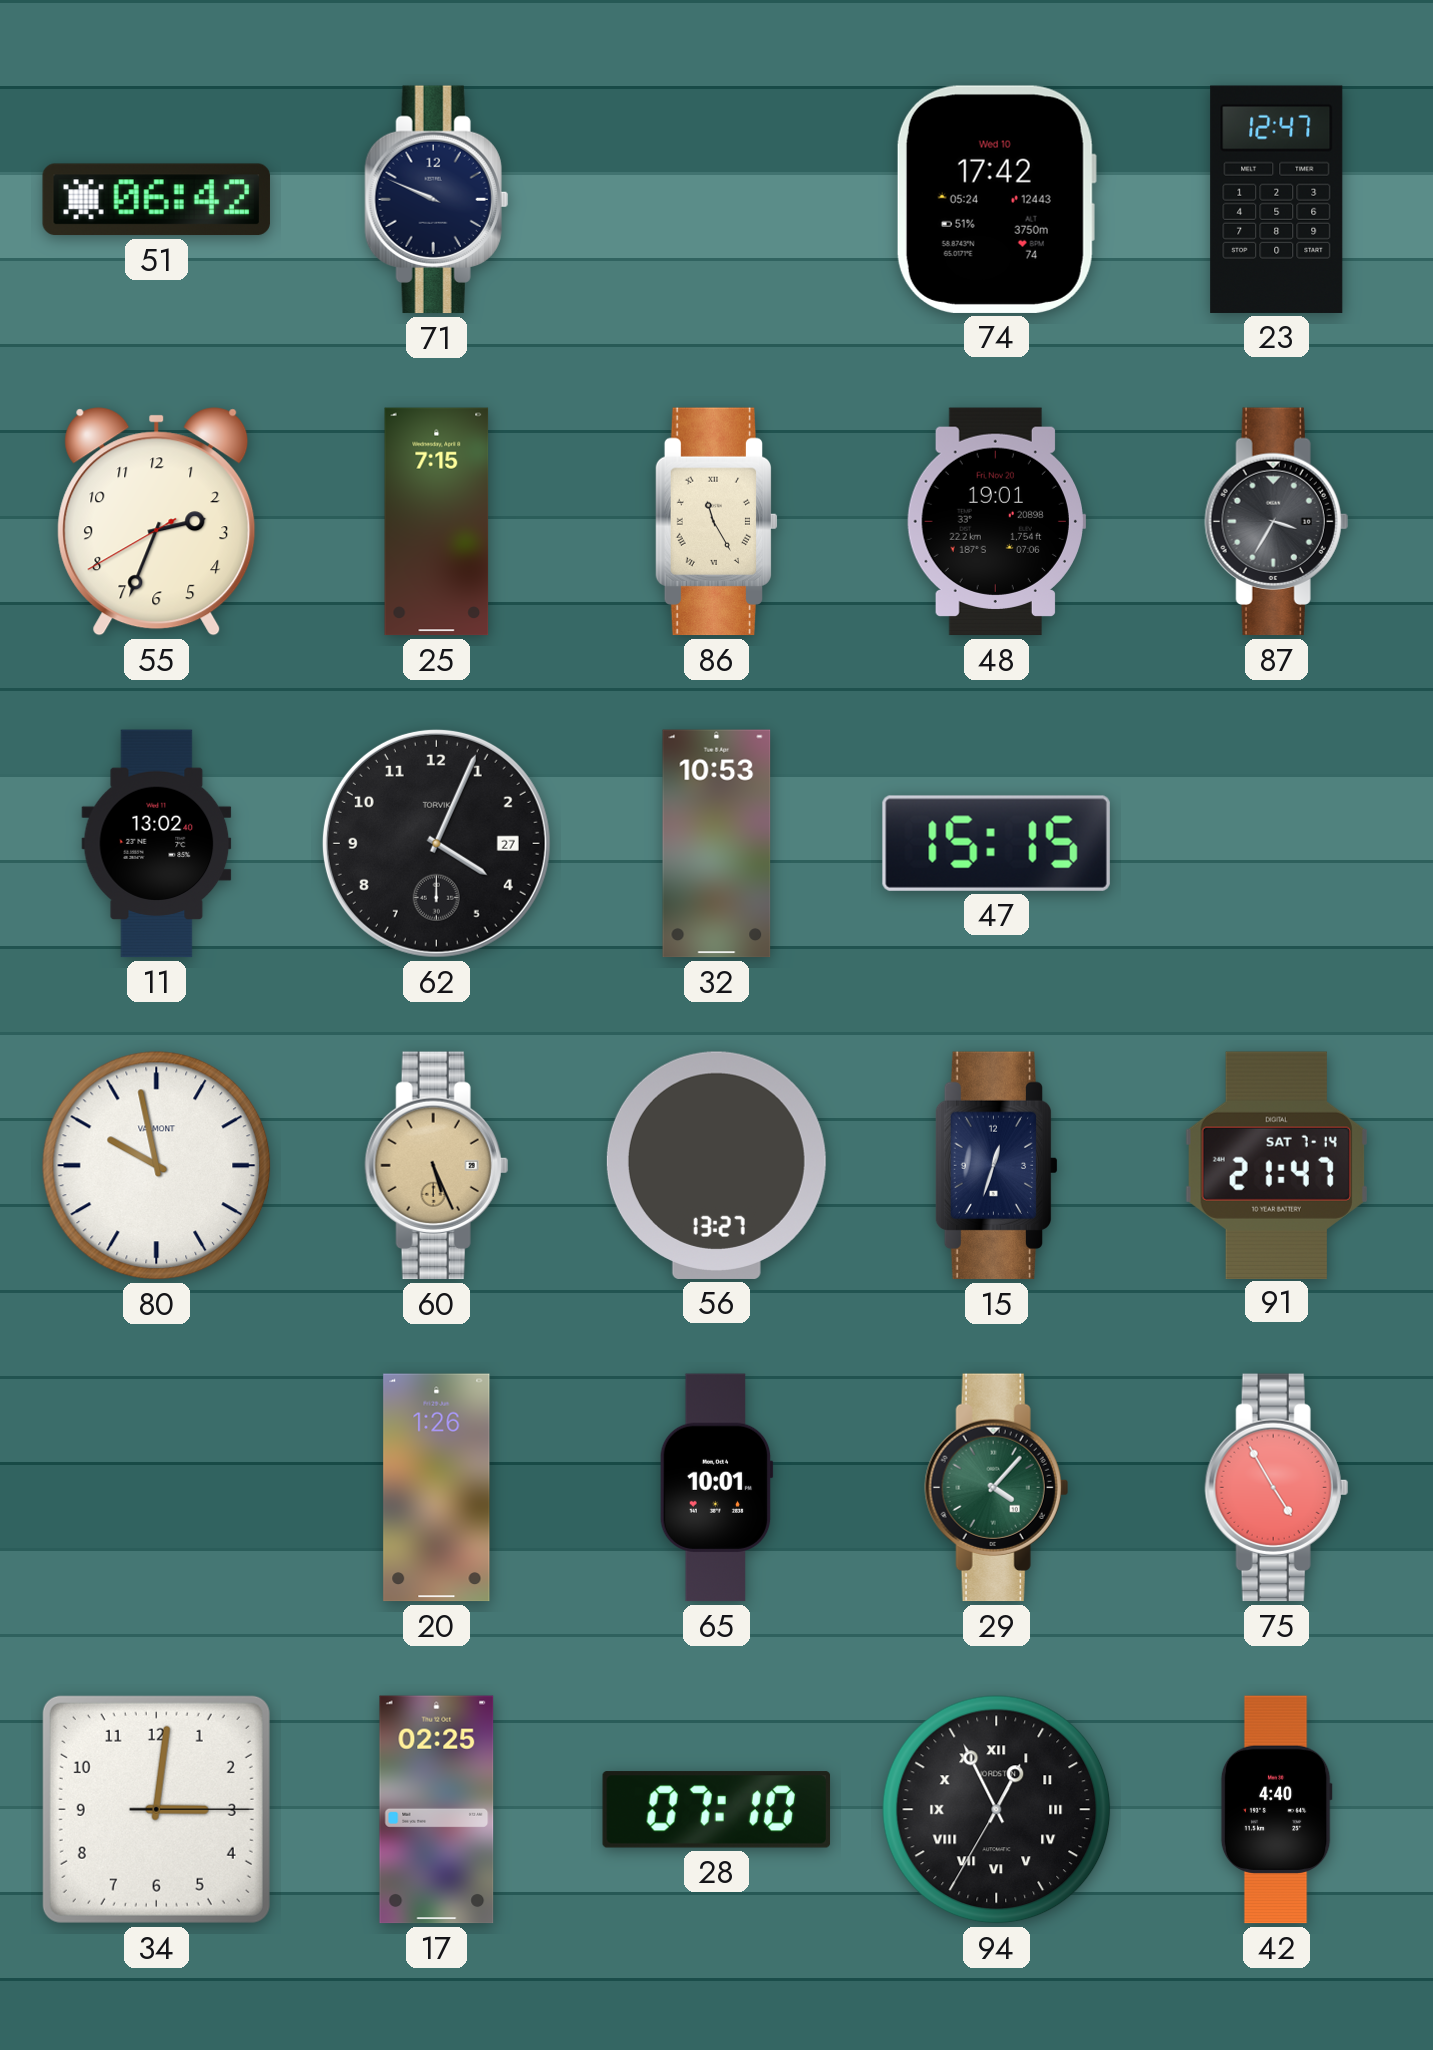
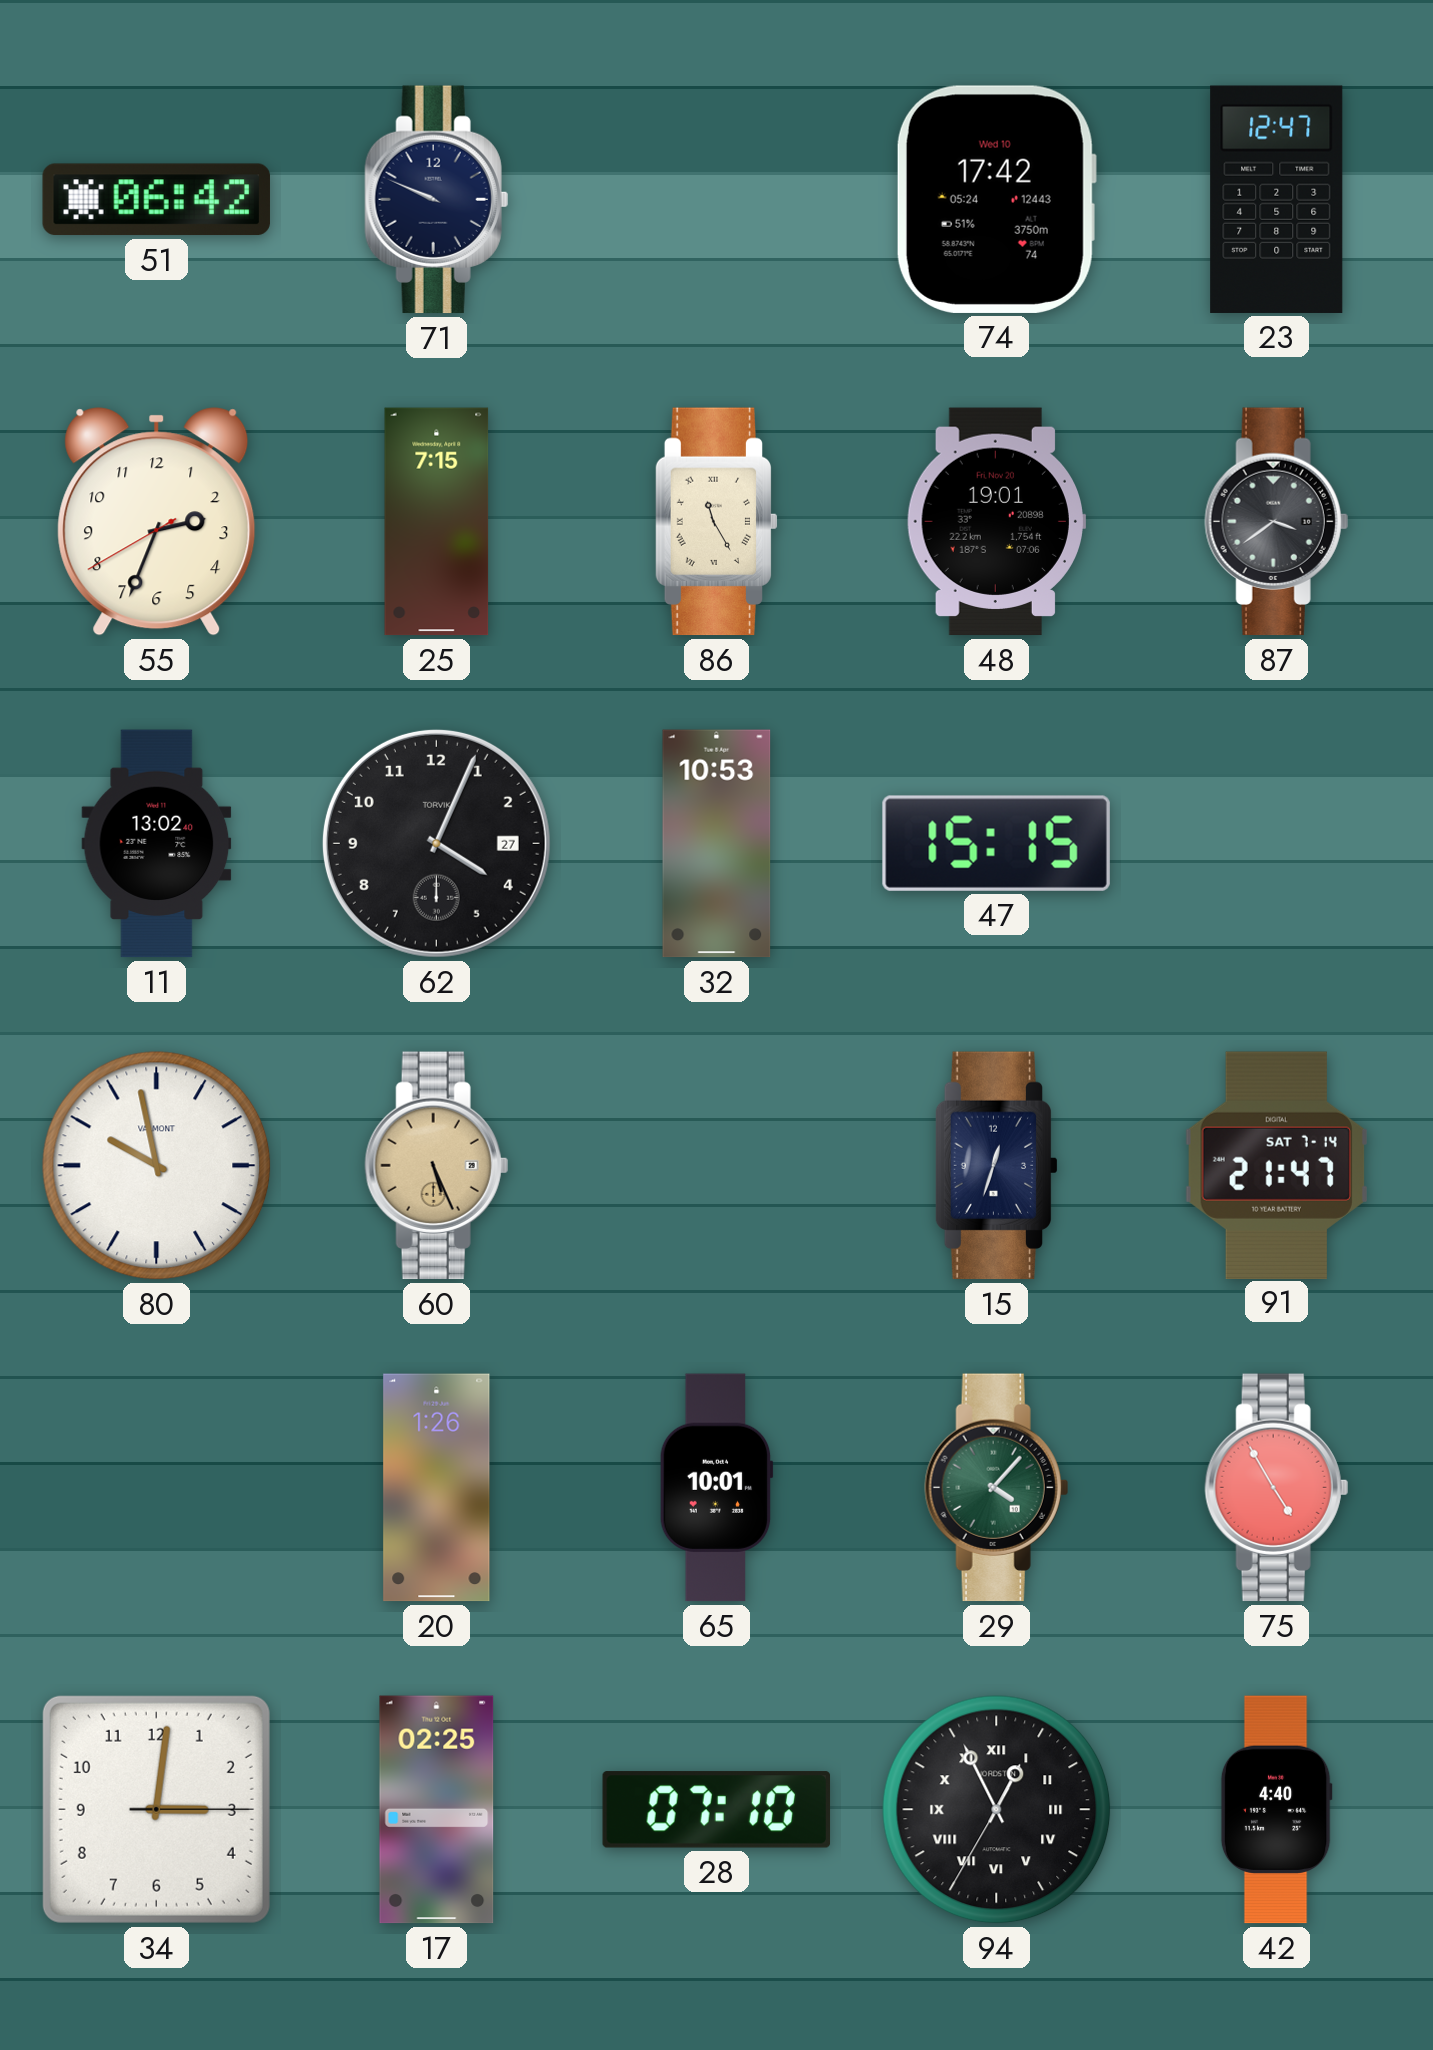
87: 3:35 -> 3:39
56: 13:27 -> none
